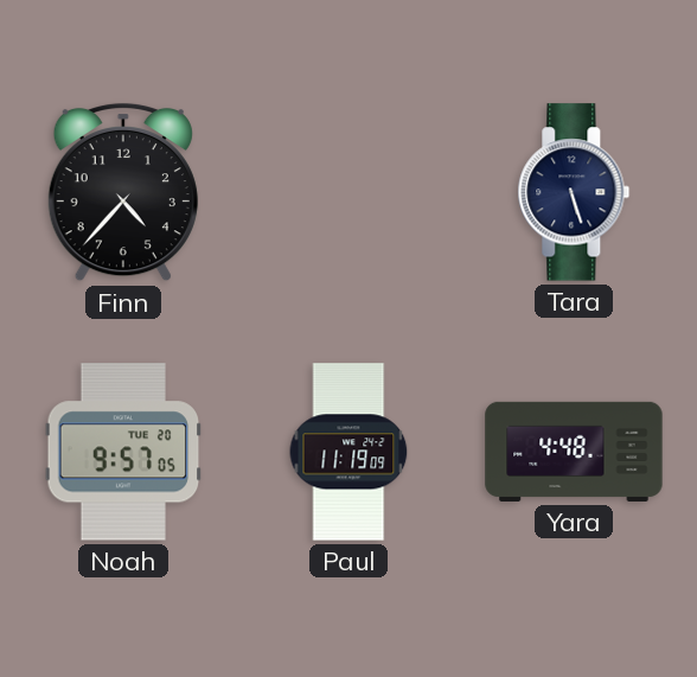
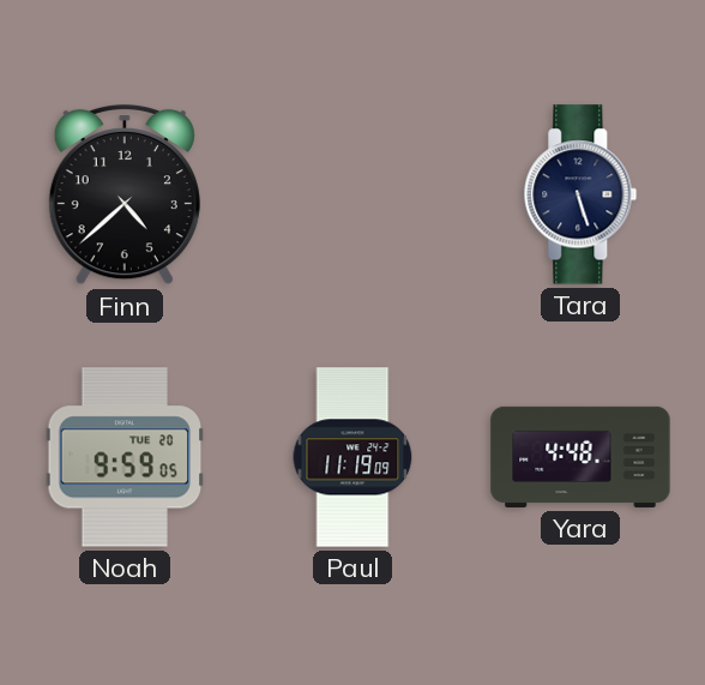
Finn: 4:37 -> 4:38
Noah: 9:57 -> 9:59
